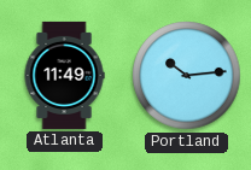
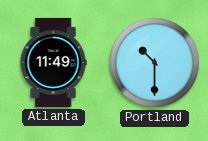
Portland: 10:14 -> 10:30
